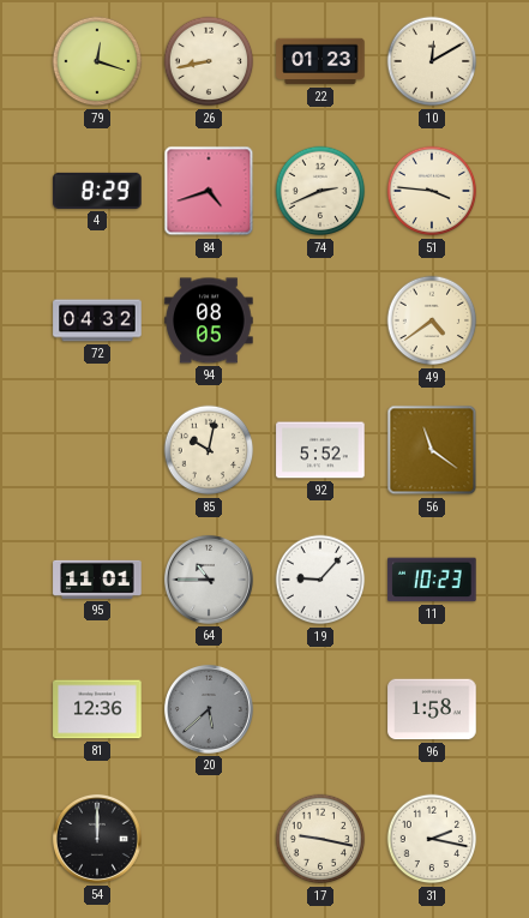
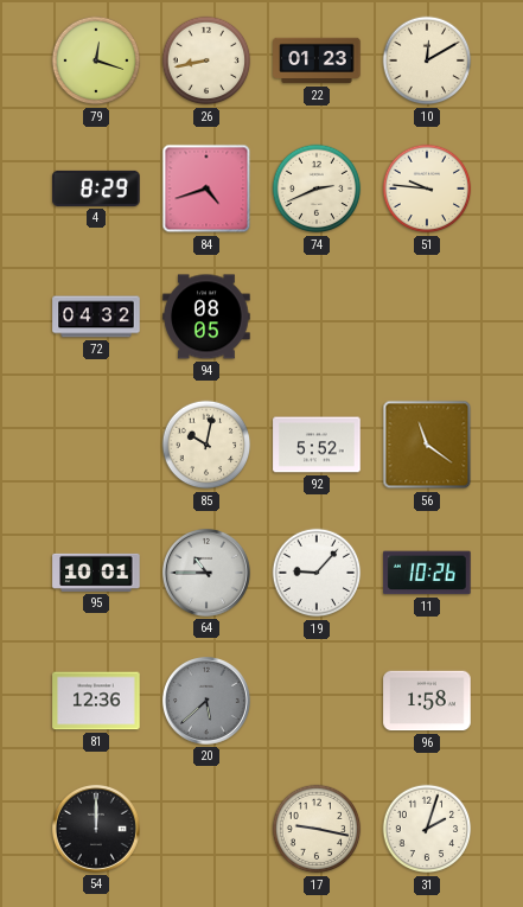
51: 3:46 -> 9:46
49: 4:39 -> none
95: 11:01 -> 10:01
11: 10:23 -> 10:26
31: 2:17 -> 2:03
